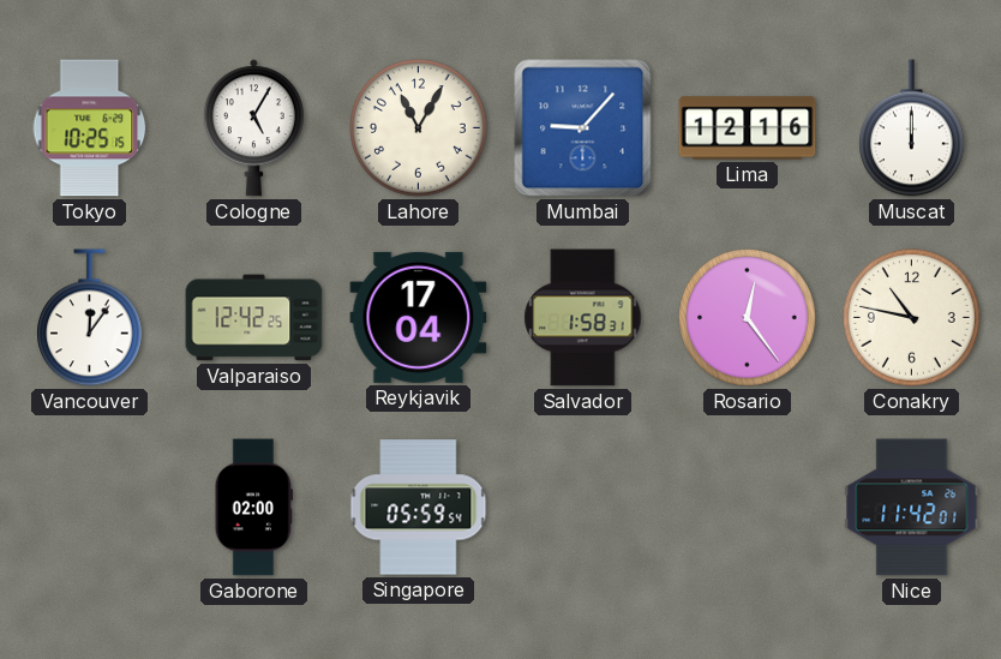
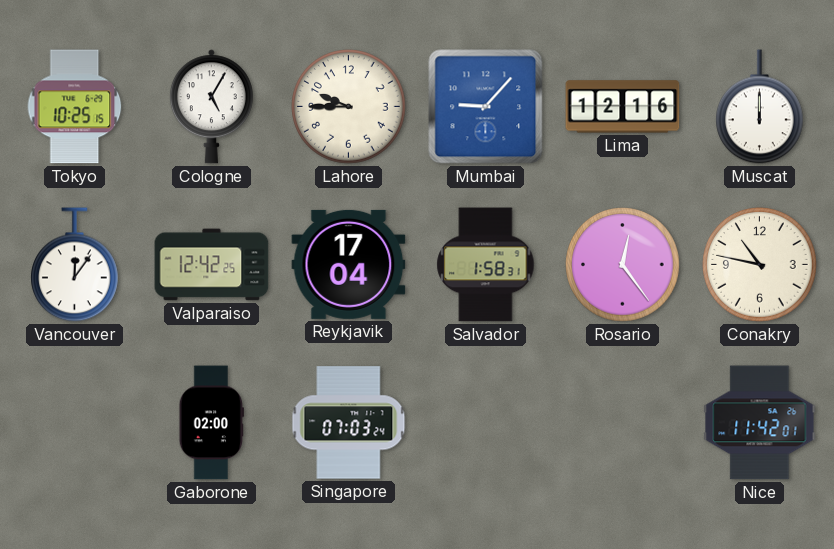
Lahore: 11:05 -> 9:45
Singapore: 05:59 -> 07:03
